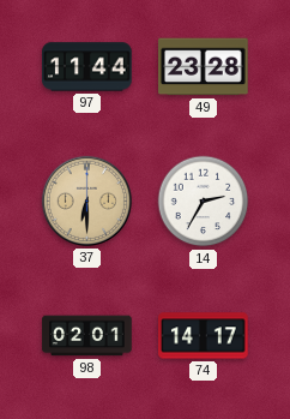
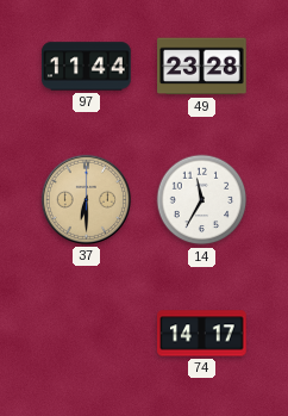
14: 2:35 -> 11:35
98: 02:01 -> none
